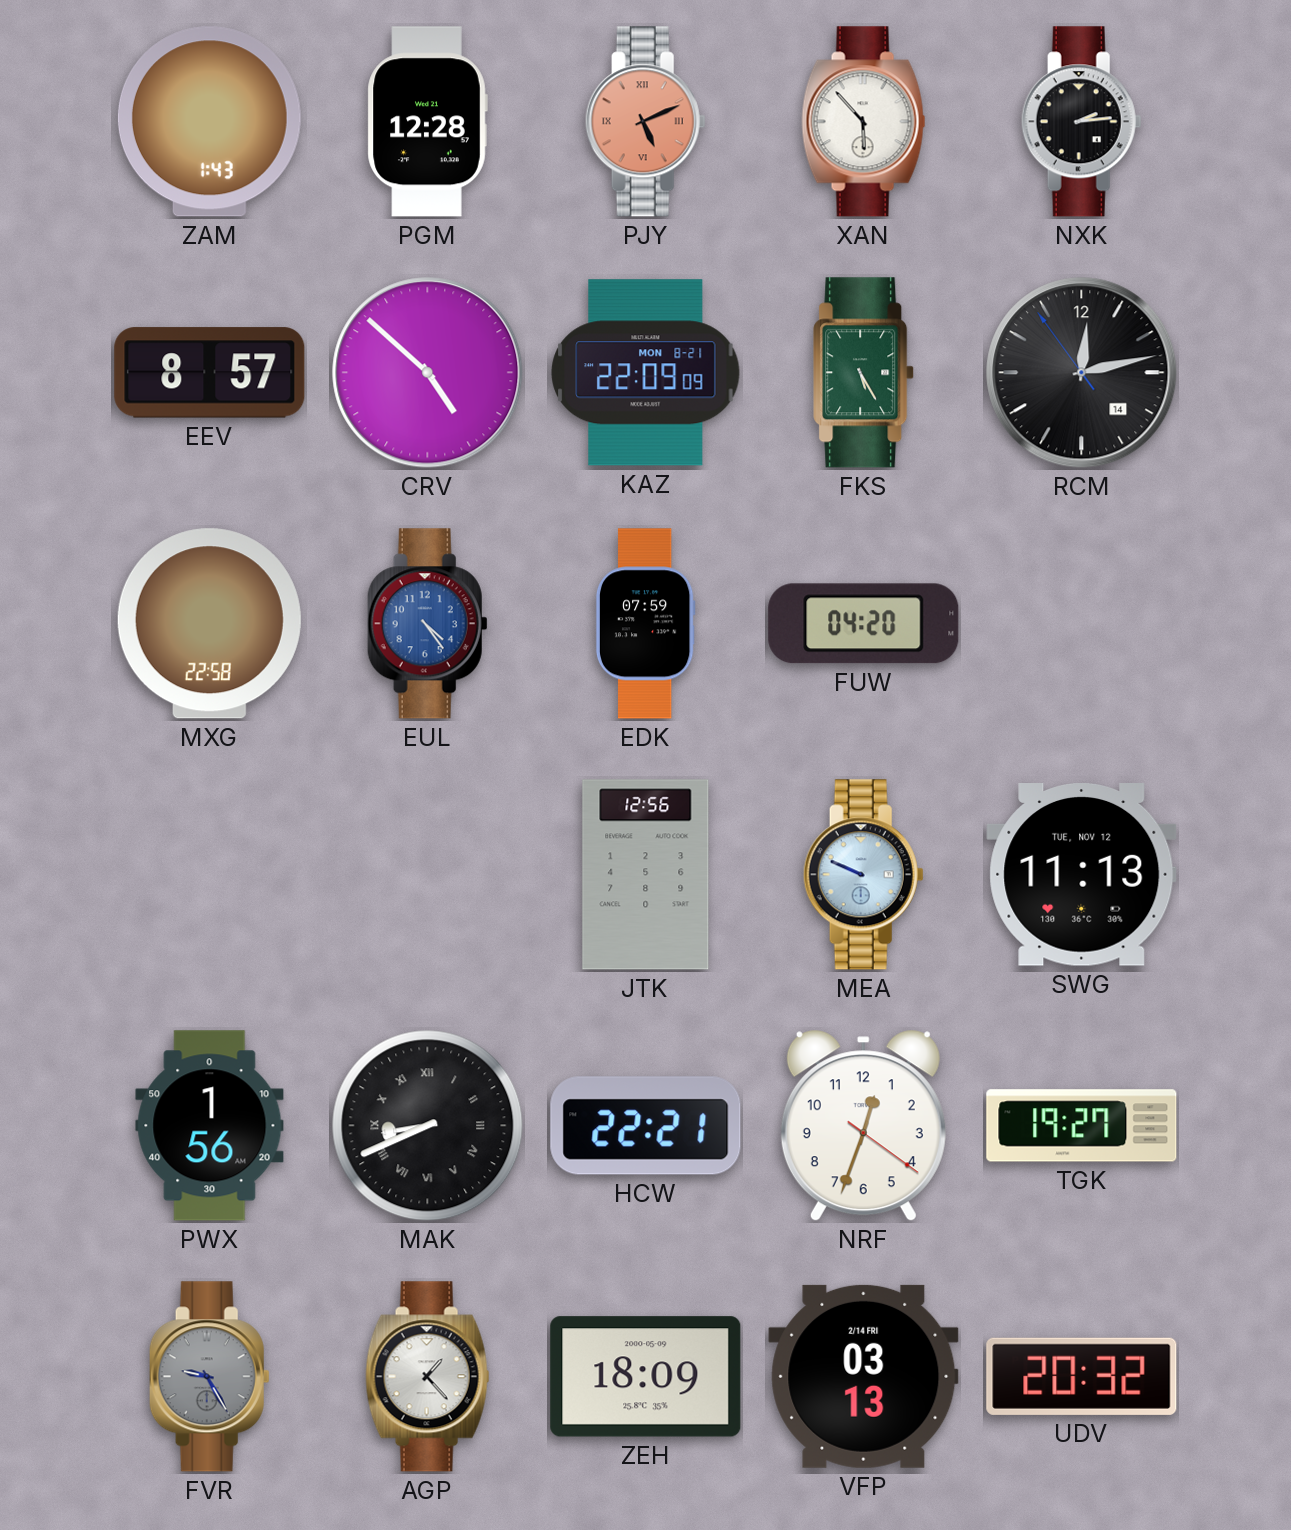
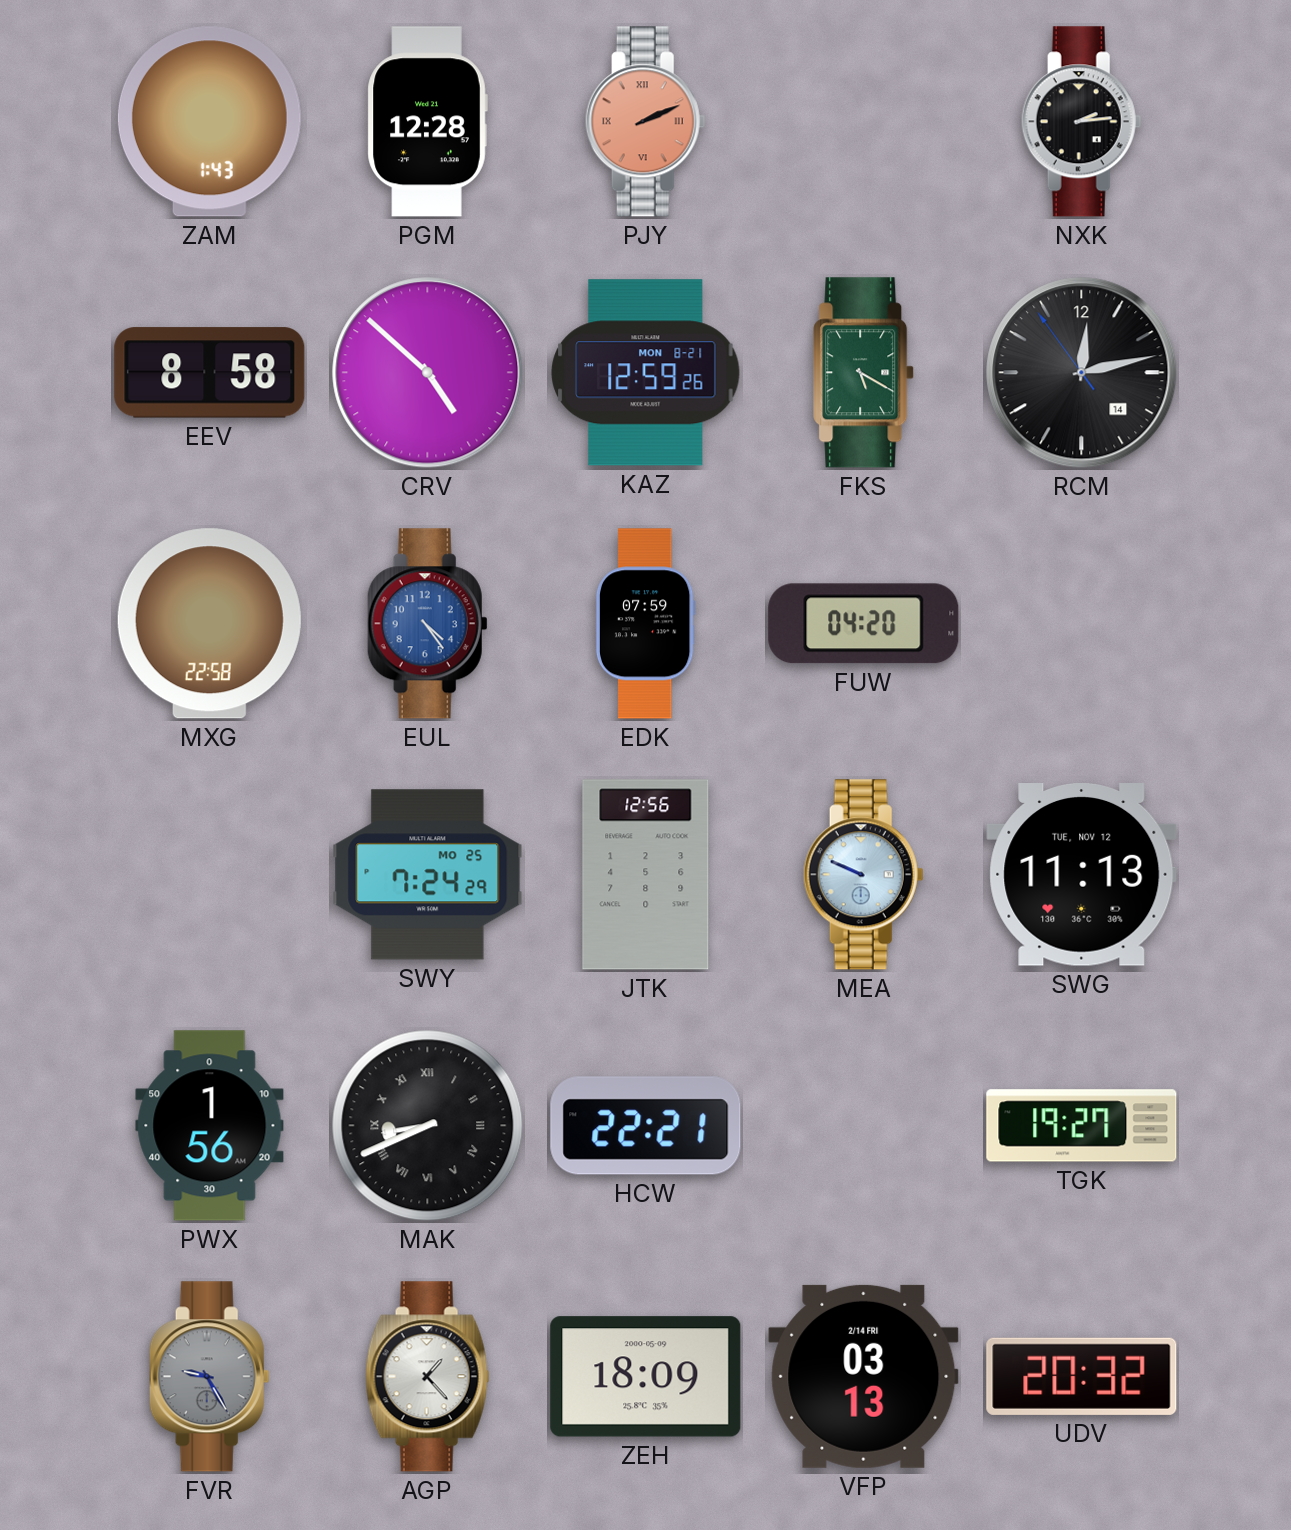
PJY: 5:11 -> 2:11
XAN: 5:53 -> none
EEV: 8:57 -> 8:58
KAZ: 22:09 -> 12:59
FKS: 5:25 -> 5:20
SWY: none -> 7:24
NRF: 12:33 -> none
